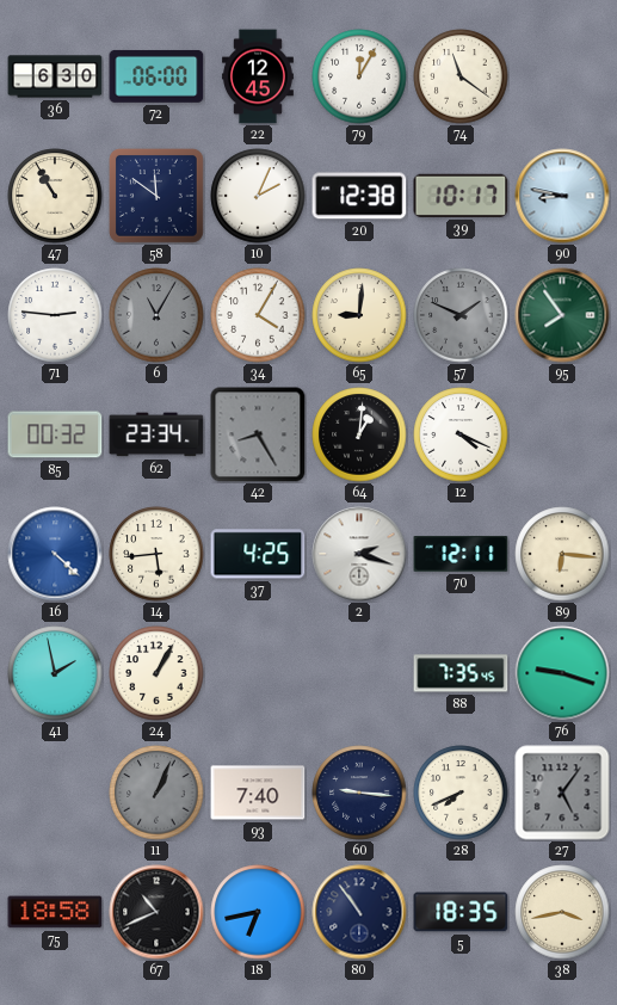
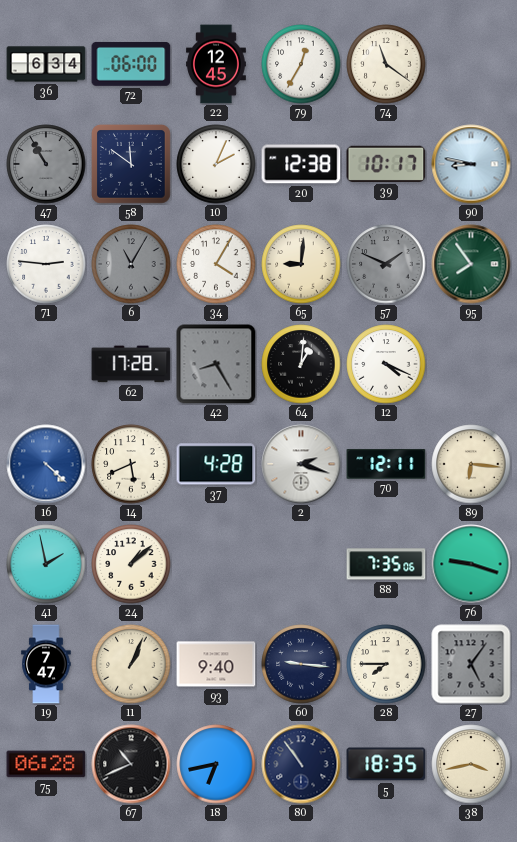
36: 6:30 -> 6:34
79: 12:05 -> 12:35
47 dial: cream -> grey
85: 00:32 -> none
62: 23:34 -> 17:28
14: 5:44 -> 5:41
37: 4:25 -> 4:28
24: 1:05 -> 1:08
88: 7:35:45 -> 7:35:06
19: none -> 7:47
11 dial: grey -> cream
93: 7:40 -> 9:40
28: 7:41 -> 7:45
75: 18:58 -> 06:28
